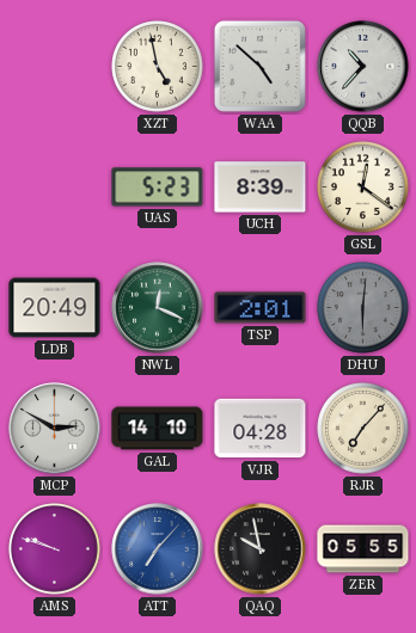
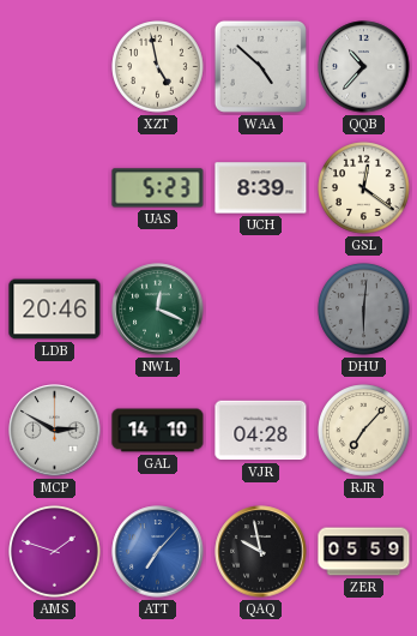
LDB: 20:49 -> 20:46
TSP: 2:01 -> none
AMS: 9:48 -> 1:48
ZER: 05:55 -> 05:59
